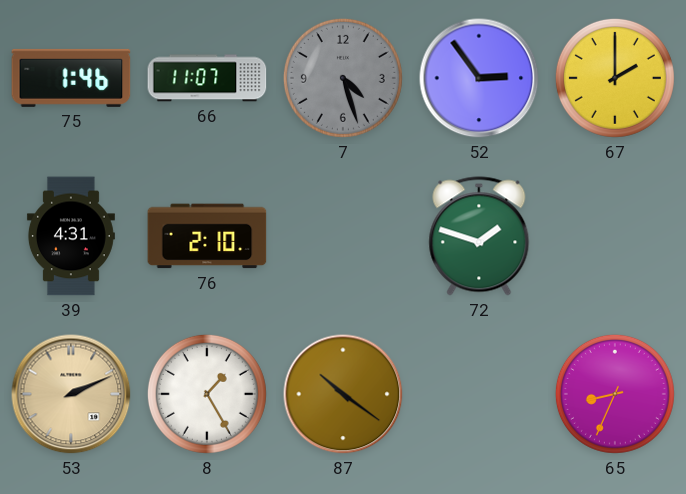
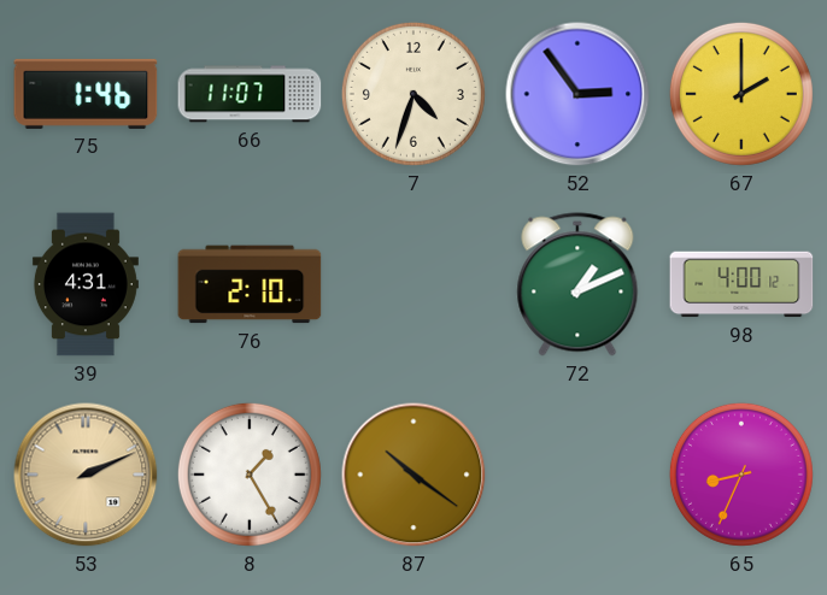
7: 4:27 -> 4:33
7 dial: grey -> cream
72: 1:48 -> 1:11
98: none -> 4:00
